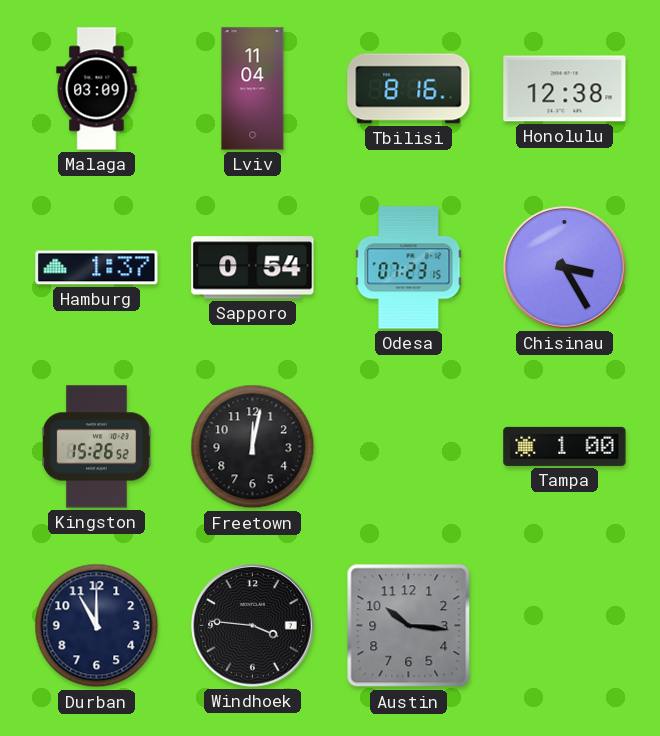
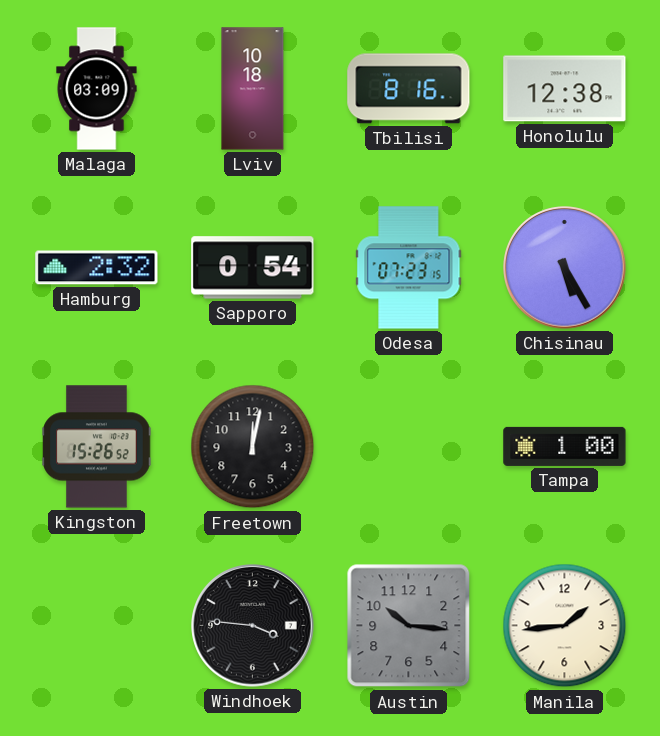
Lviv: 11:04 -> 10:18
Hamburg: 1:37 -> 2:32
Chisinau: 3:25 -> 5:25
Durban: 11:00 -> none
Manila: none -> 1:44
